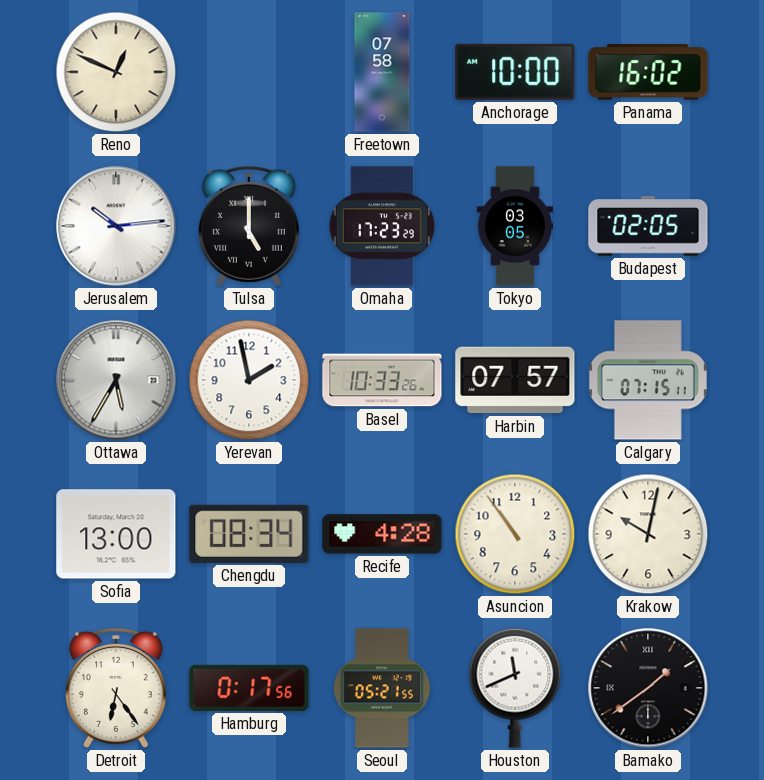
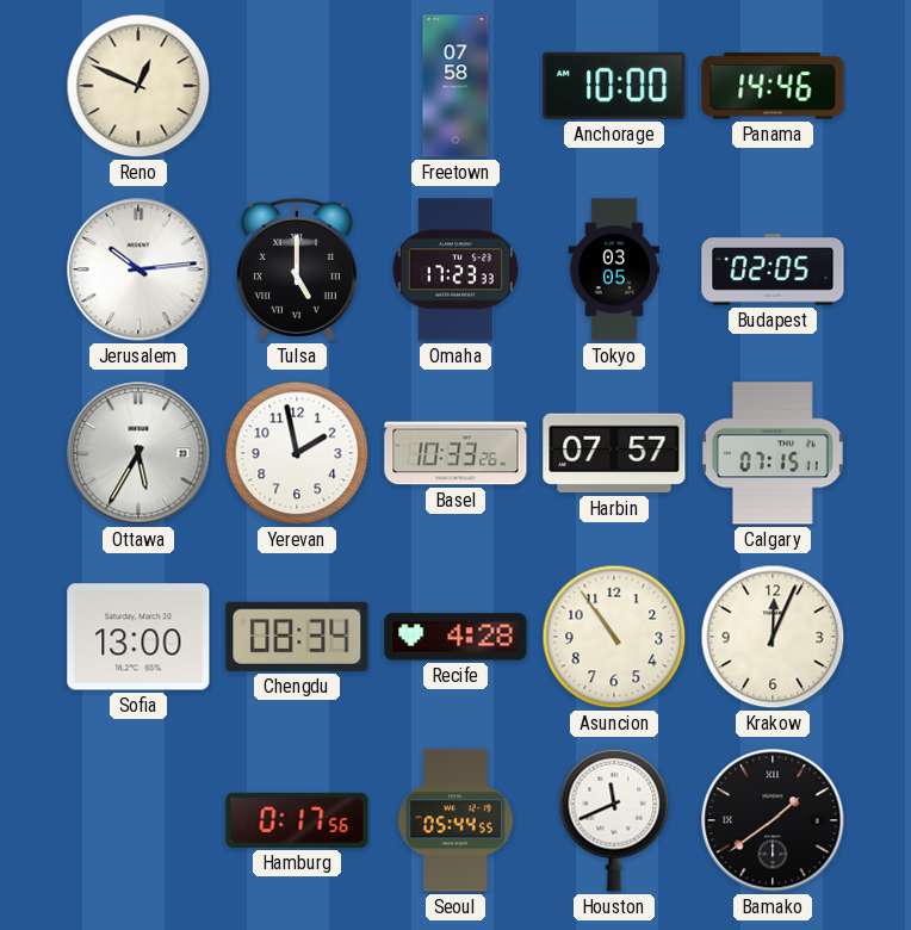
Panama: 16:02 -> 14:46
Omaha: 17:23:29 -> 17:23:33
Krakow: 10:02 -> 12:04
Detroit: 6:24 -> none
Seoul: 05:21 -> 05:44
